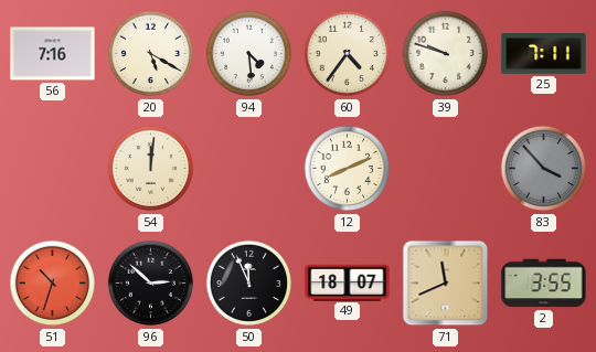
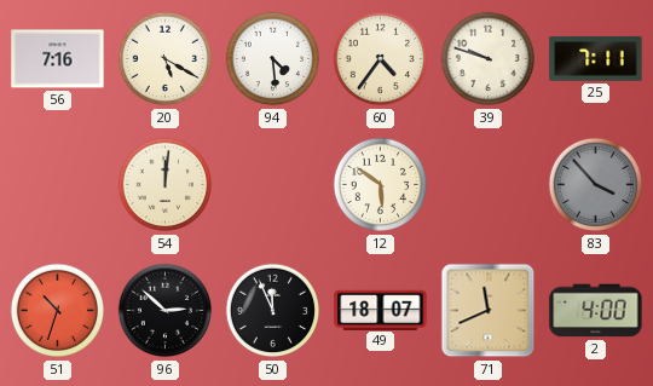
12: 8:11 -> 5:51
2: 3:55 -> 4:00
